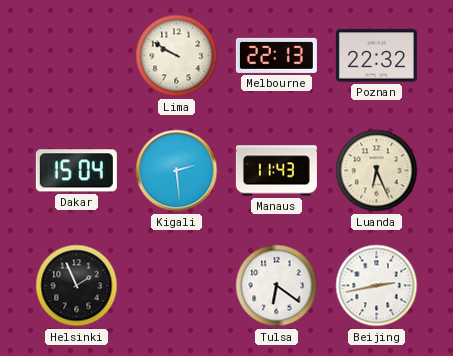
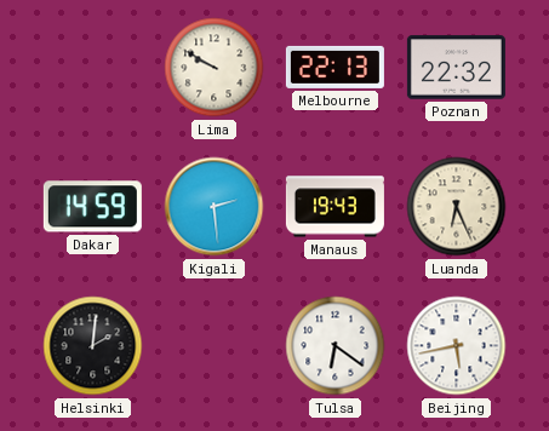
Dakar: 15:04 -> 14:59
Manaus: 11:43 -> 19:43
Helsinki: 1:56 -> 2:01
Beijing: 2:43 -> 5:43
